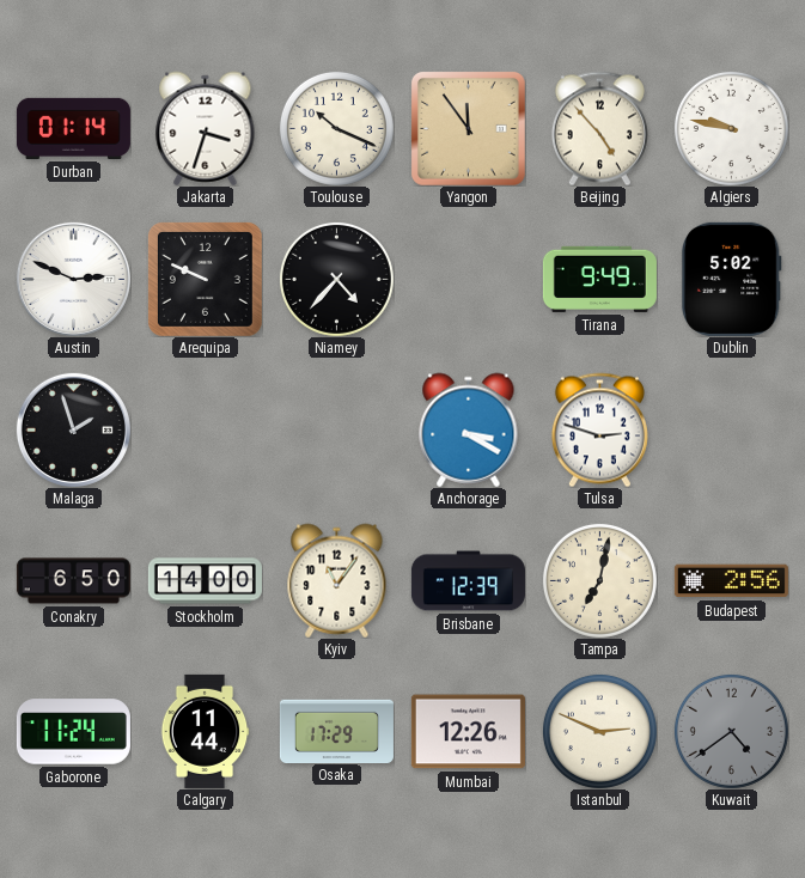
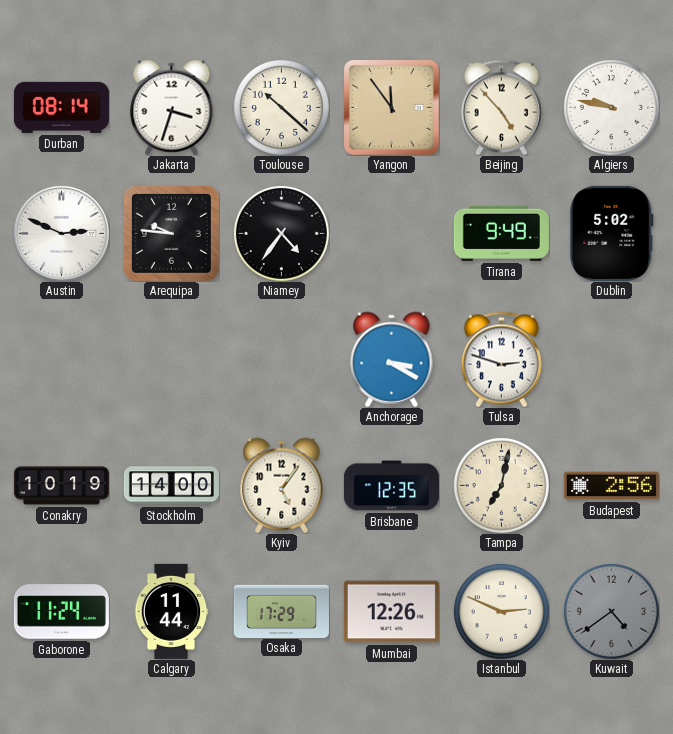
Durban: 01:14 -> 08:14
Toulouse: 10:19 -> 10:22
Arequipa: 9:49 -> 9:46
Niamey: 4:37 -> 4:36
Malaga: 1:57 -> none
Conakry: 6:50 -> 10:19
Kyiv: 11:06 -> 5:06
Brisbane: 12:39 -> 12:35
